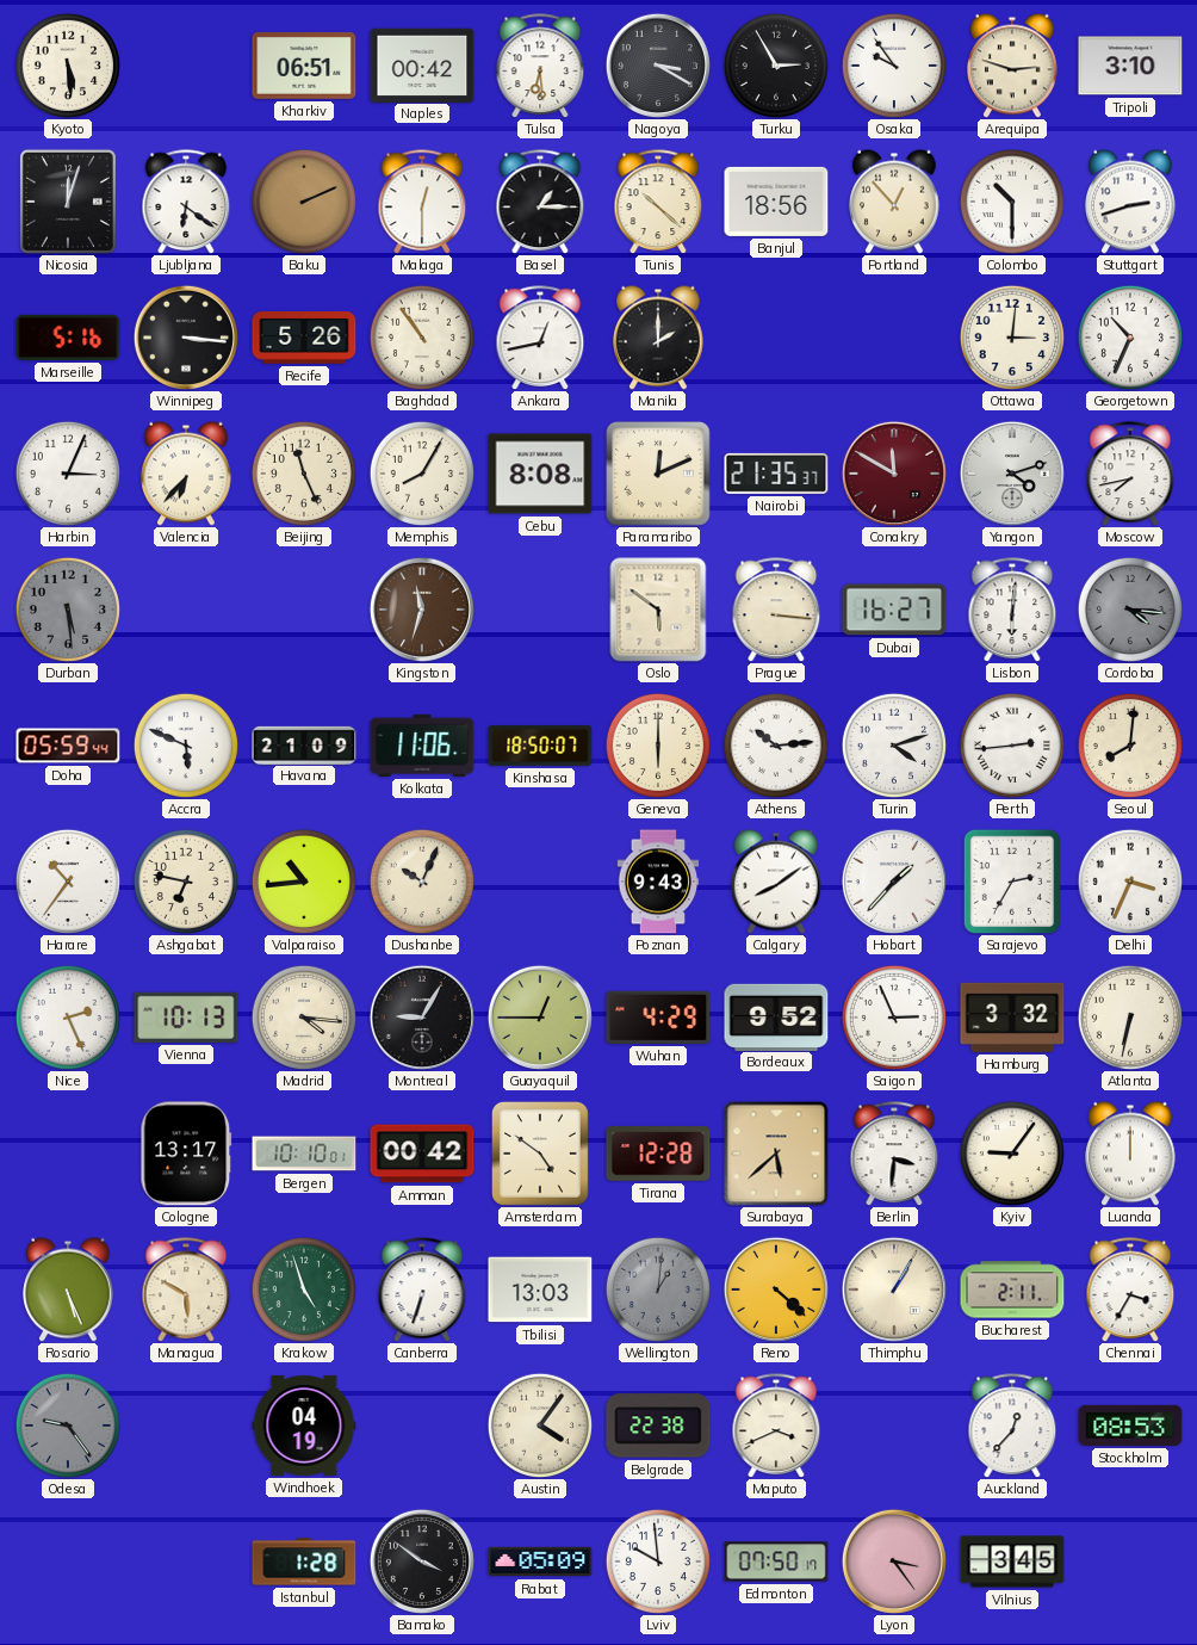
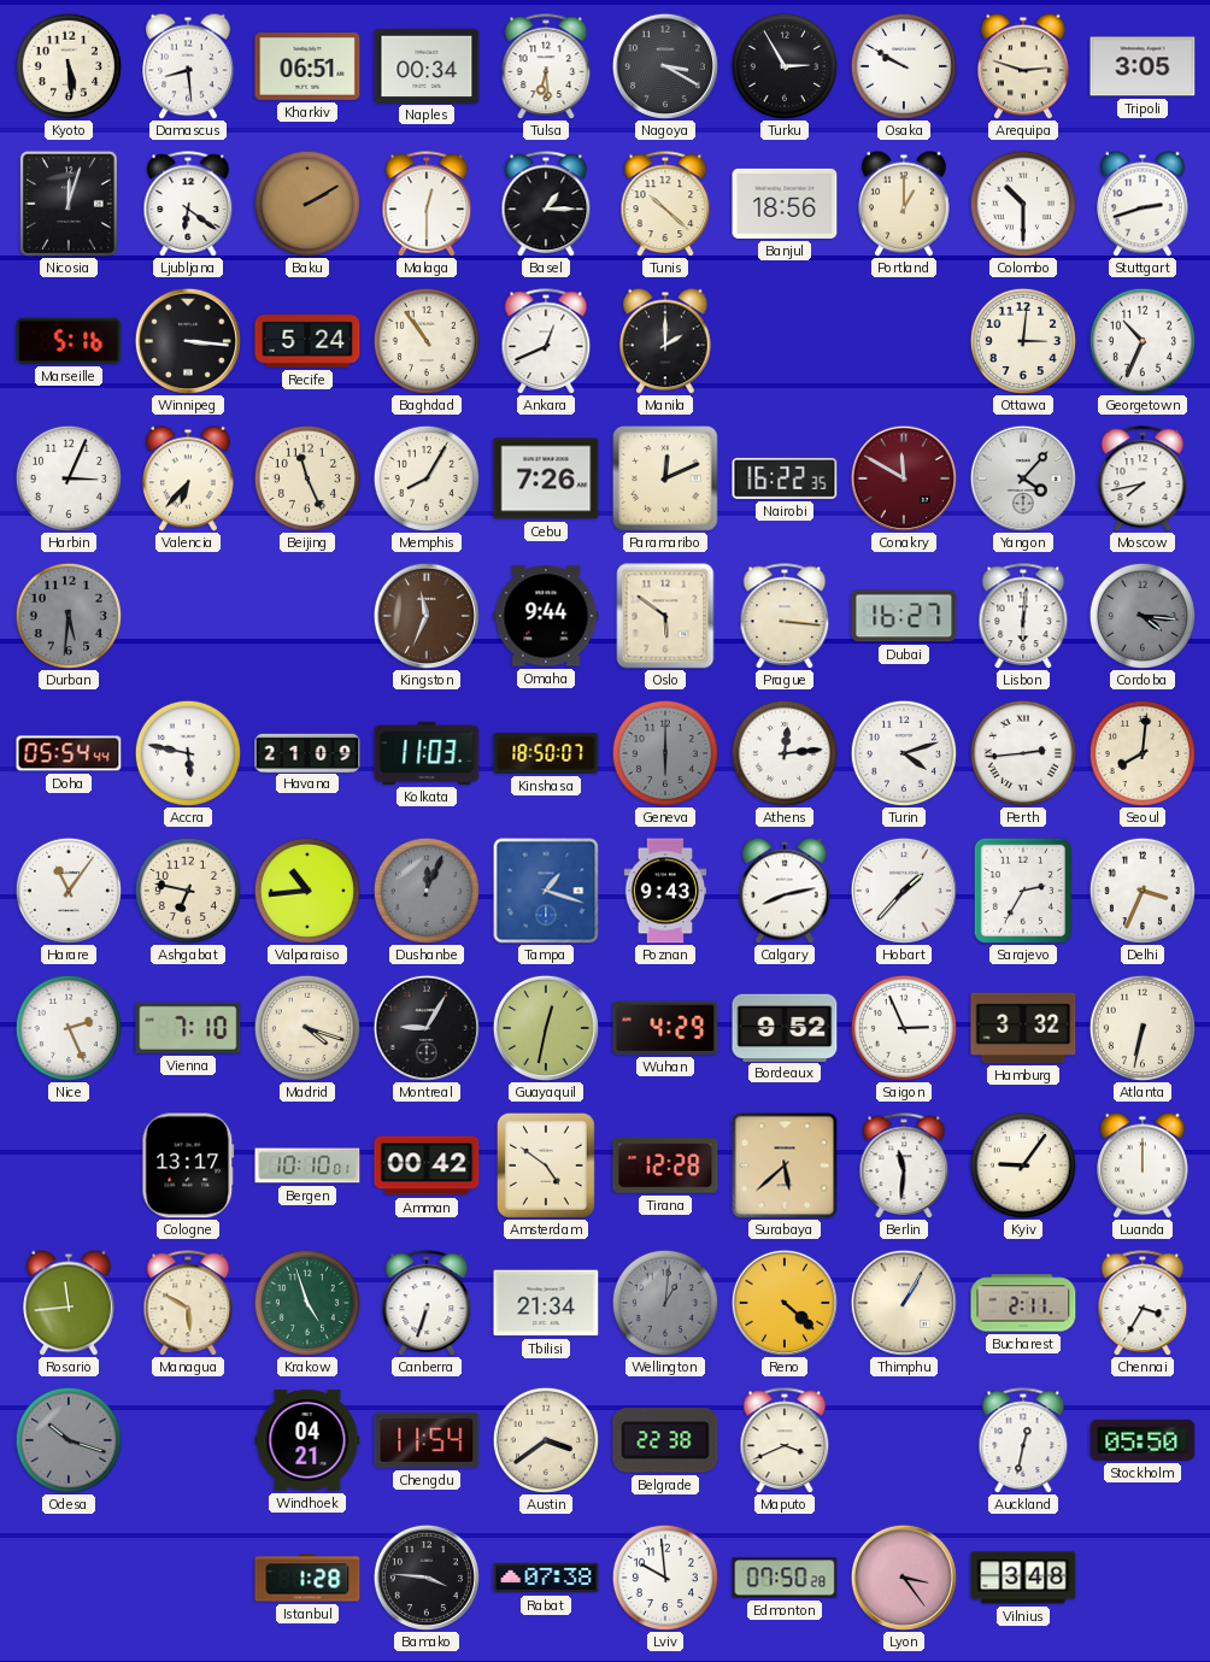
Damascus: none -> 8:29
Naples: 00:42 -> 00:34
Osaka: 9:54 -> 9:50
Tripoli: 3:10 -> 3:05
Baku: 2:11 -> 2:10
Portland: 12:53 -> 1:00
Recife: 5:26 -> 5:24
Ankara: 12:43 -> 12:41
Cebu: 8:08 -> 7:26
Nairobi: 21:35 -> 16:22
Yangon: 4:12 -> 4:07
Durban: 5:29 -> 5:31
Kingston: 11:33 -> 11:34
Omaha: none -> 9:44
Doha: 05:59 -> 05:54
Accra: 5:49 -> 5:47
Kolkata: 11:06 -> 11:03
Geneva dial: cream -> grey
Athens: 10:14 -> 12:14
Harare: 10:36 -> 11:06
Dushanbe: 10:04 -> 12:04
Dushanbe dial: cream -> grey
Tampa: none -> 1:18
Calgary: 8:09 -> 8:13
Vienna: 10:13 -> 7:10
Madrid: 4:16 -> 4:18
Guayaquil: 12:45 -> 12:32
Berlin: 3:31 -> 11:31
Rosario: 5:26 -> 11:44
Tbilisi: 13:03 -> 21:34
Odesa: 9:24 -> 10:18
Windhoek: 04:19 -> 04:21
Chengdu: none -> 11:54
Austin: 4:06 -> 3:39
Auckland: 12:37 -> 12:32
Stockholm: 08:53 -> 05:50
Bamako: 3:51 -> 3:46
Rabat: 05:09 -> 07:38
Edmonton: 07:50:17 -> 07:50:28
Vilnius: 3:45 -> 3:48
